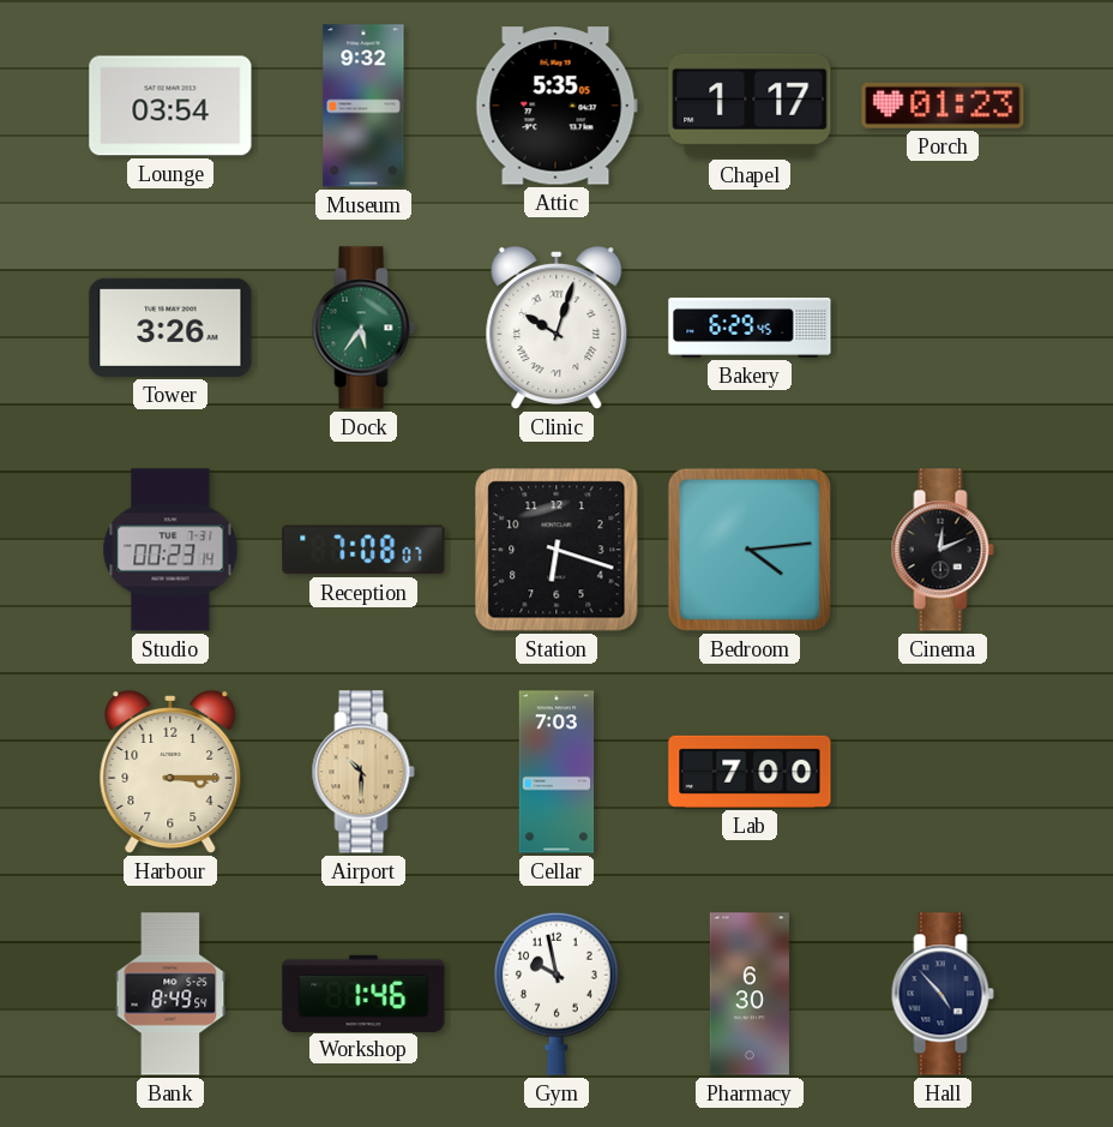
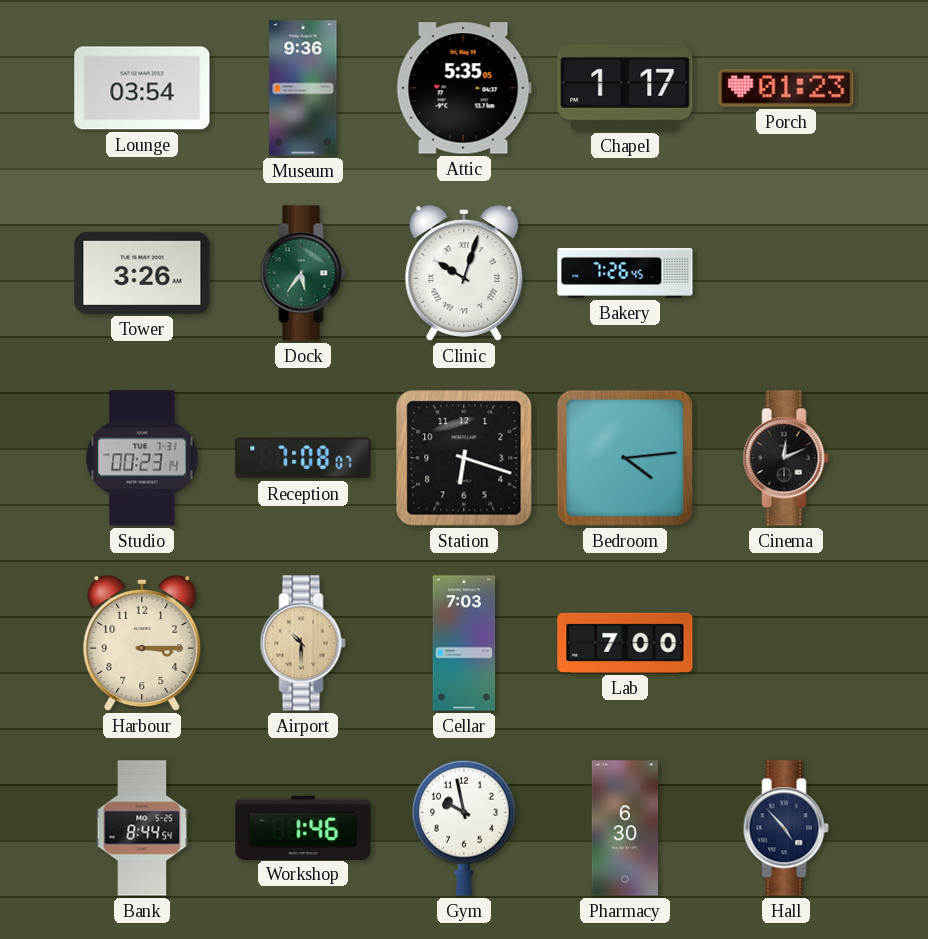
Museum: 9:32 -> 9:36
Bakery: 6:29 -> 7:26
Bank: 8:49 -> 8:44
